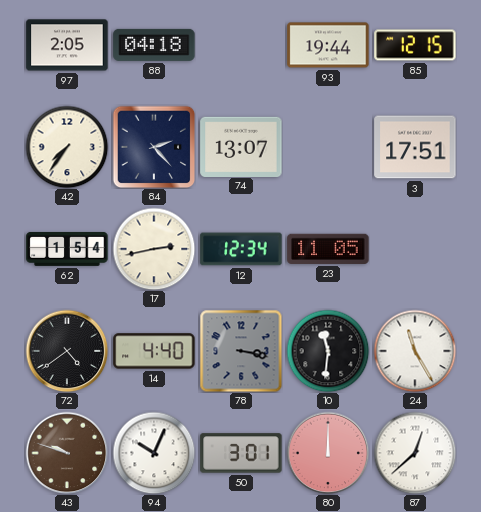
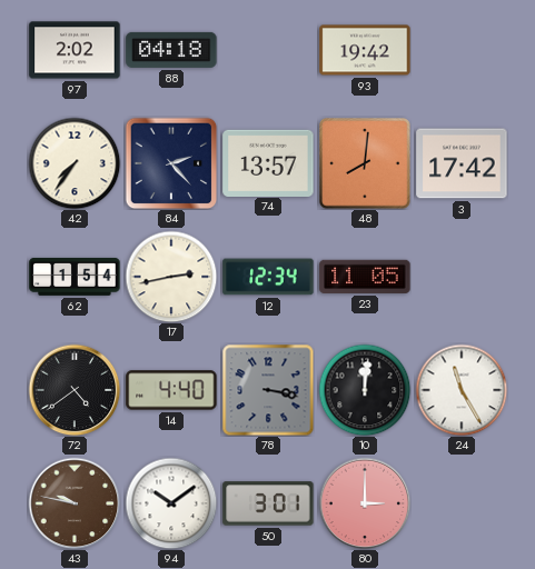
97: 2:05 -> 2:02
93: 19:44 -> 19:42
85: 12:15 -> none
74: 13:07 -> 13:57
48: none -> 8:01
3: 17:51 -> 17:42
10: 11:31 -> 12:01
43: 9:48 -> 9:47
94: 10:04 -> 10:09
80: 12:00 -> 3:00
87: 12:38 -> none
